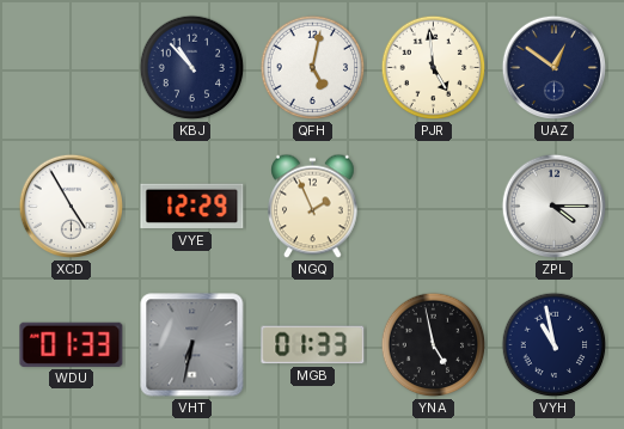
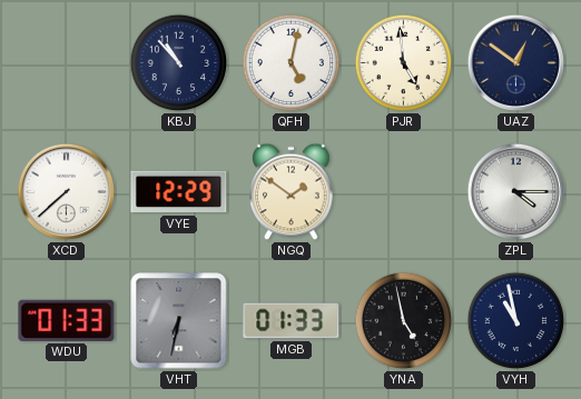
XCD: 4:55 -> 7:38
NGQ: 1:56 -> 1:51
